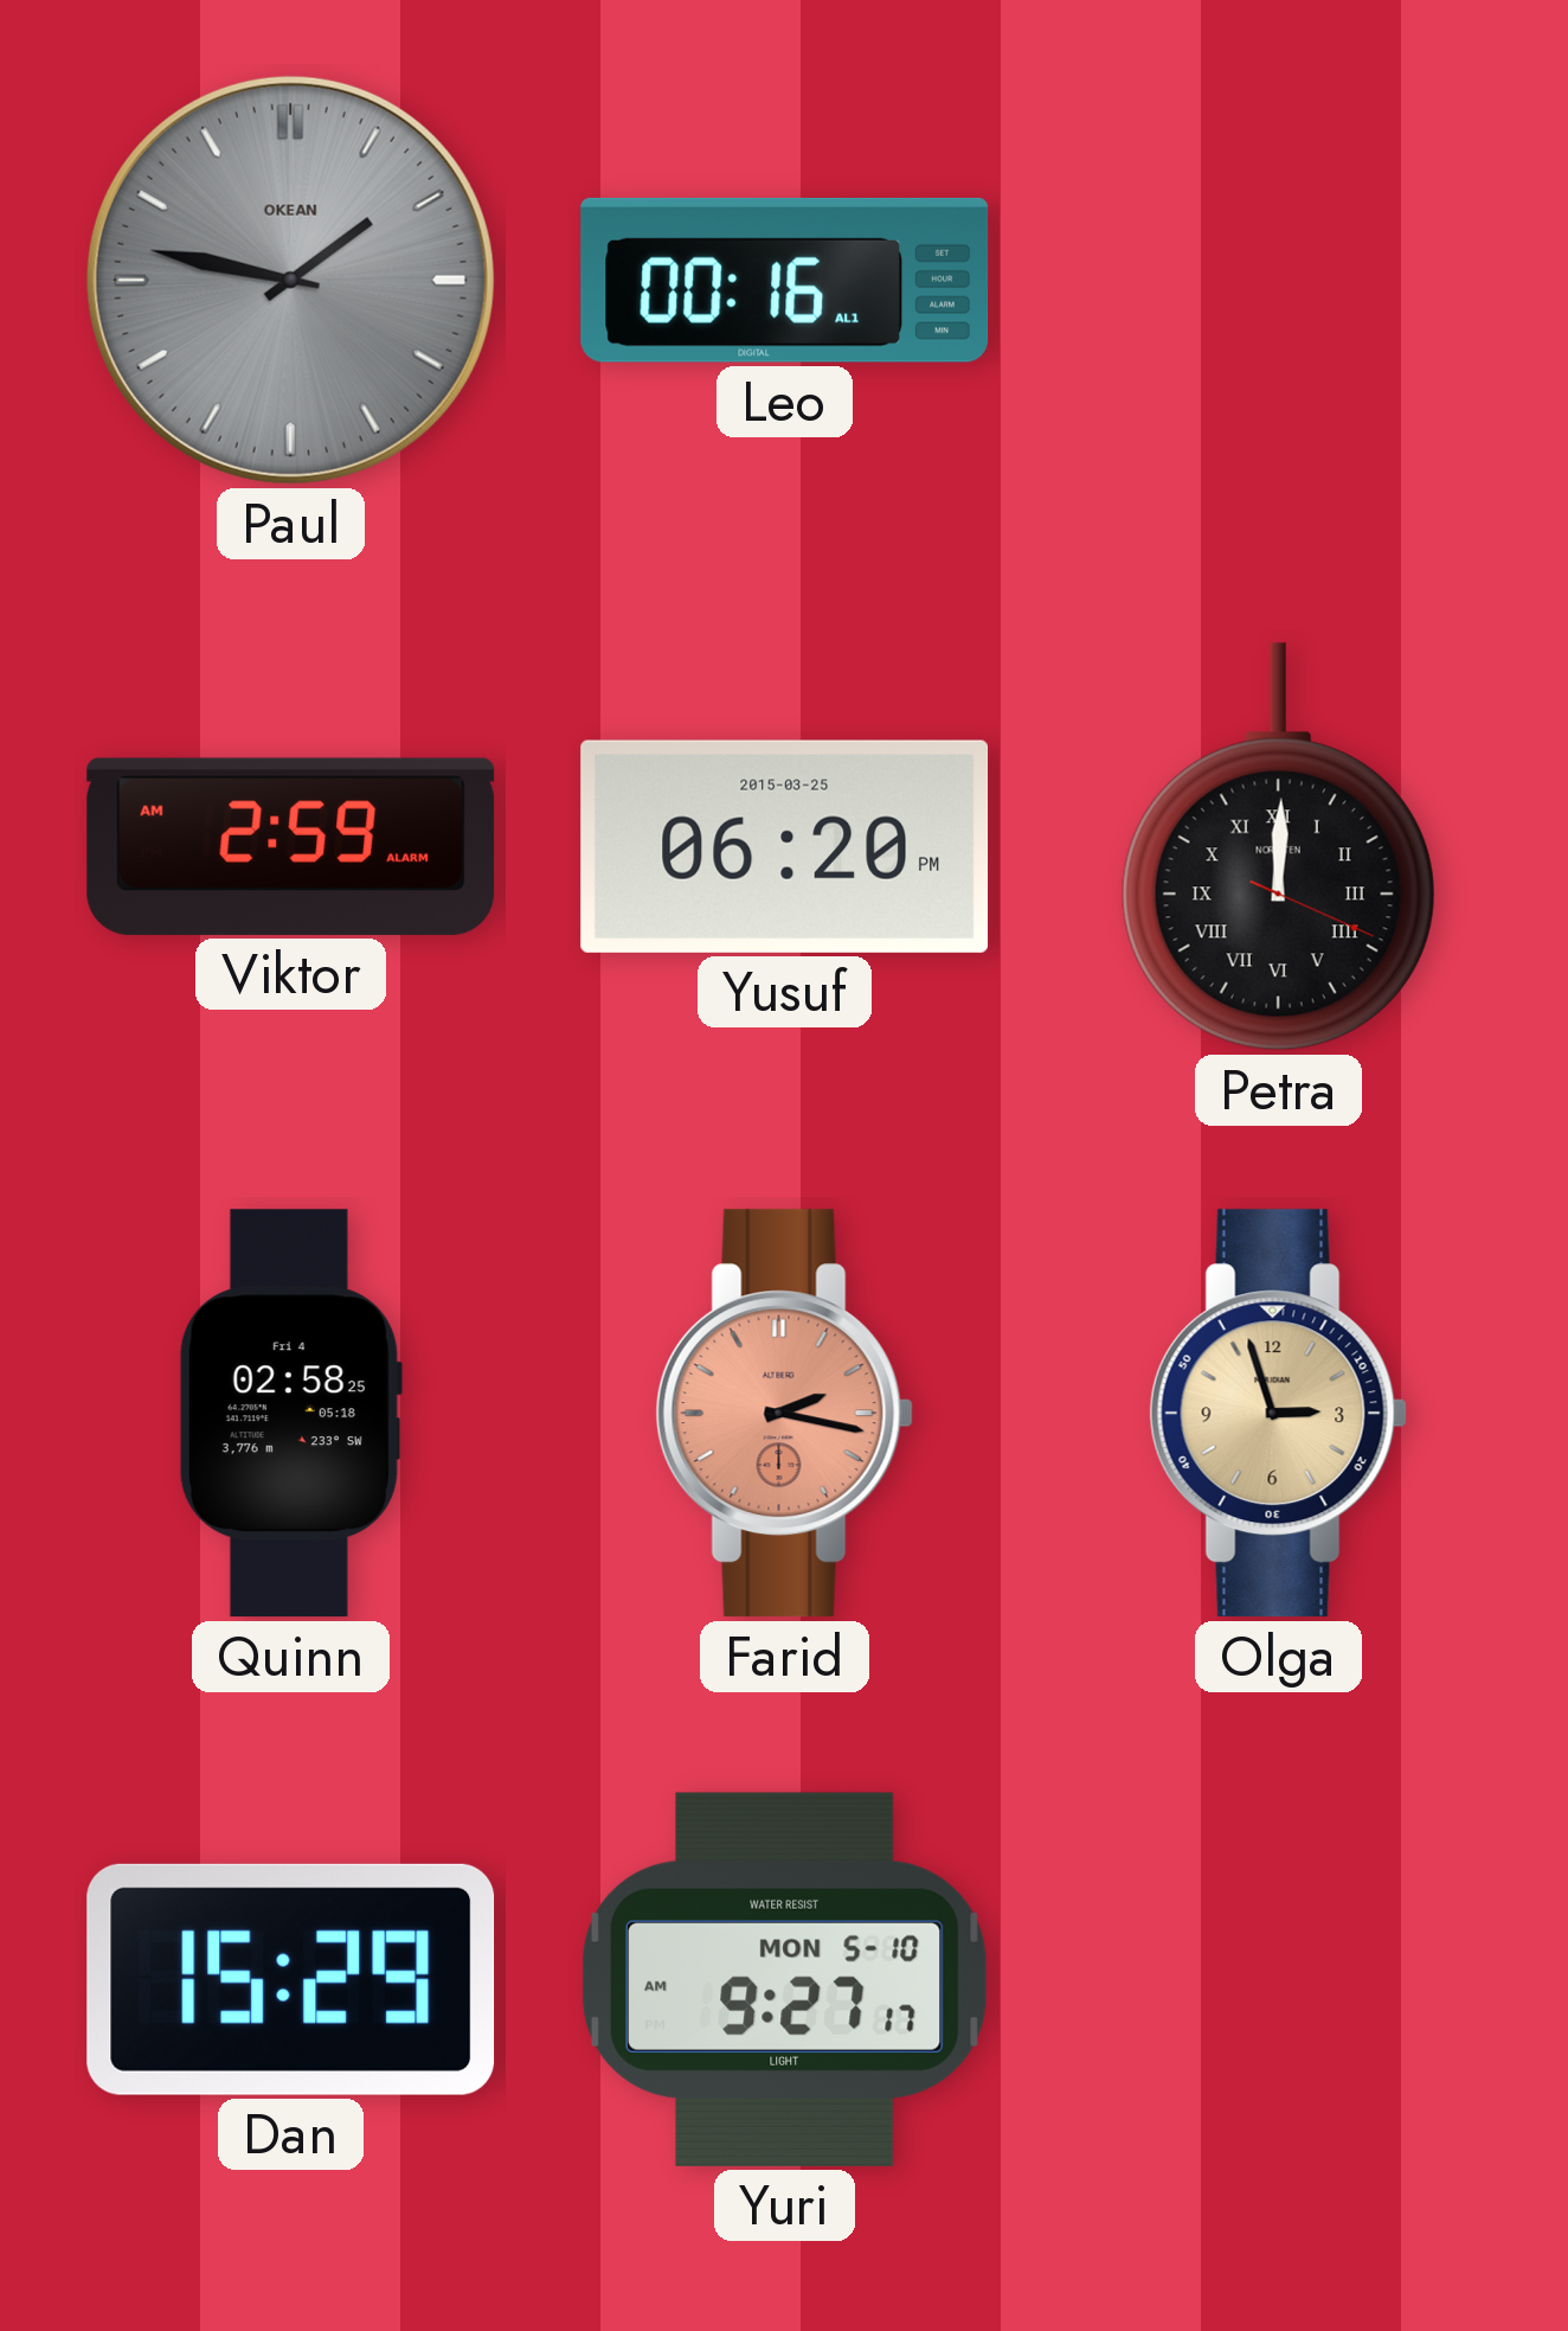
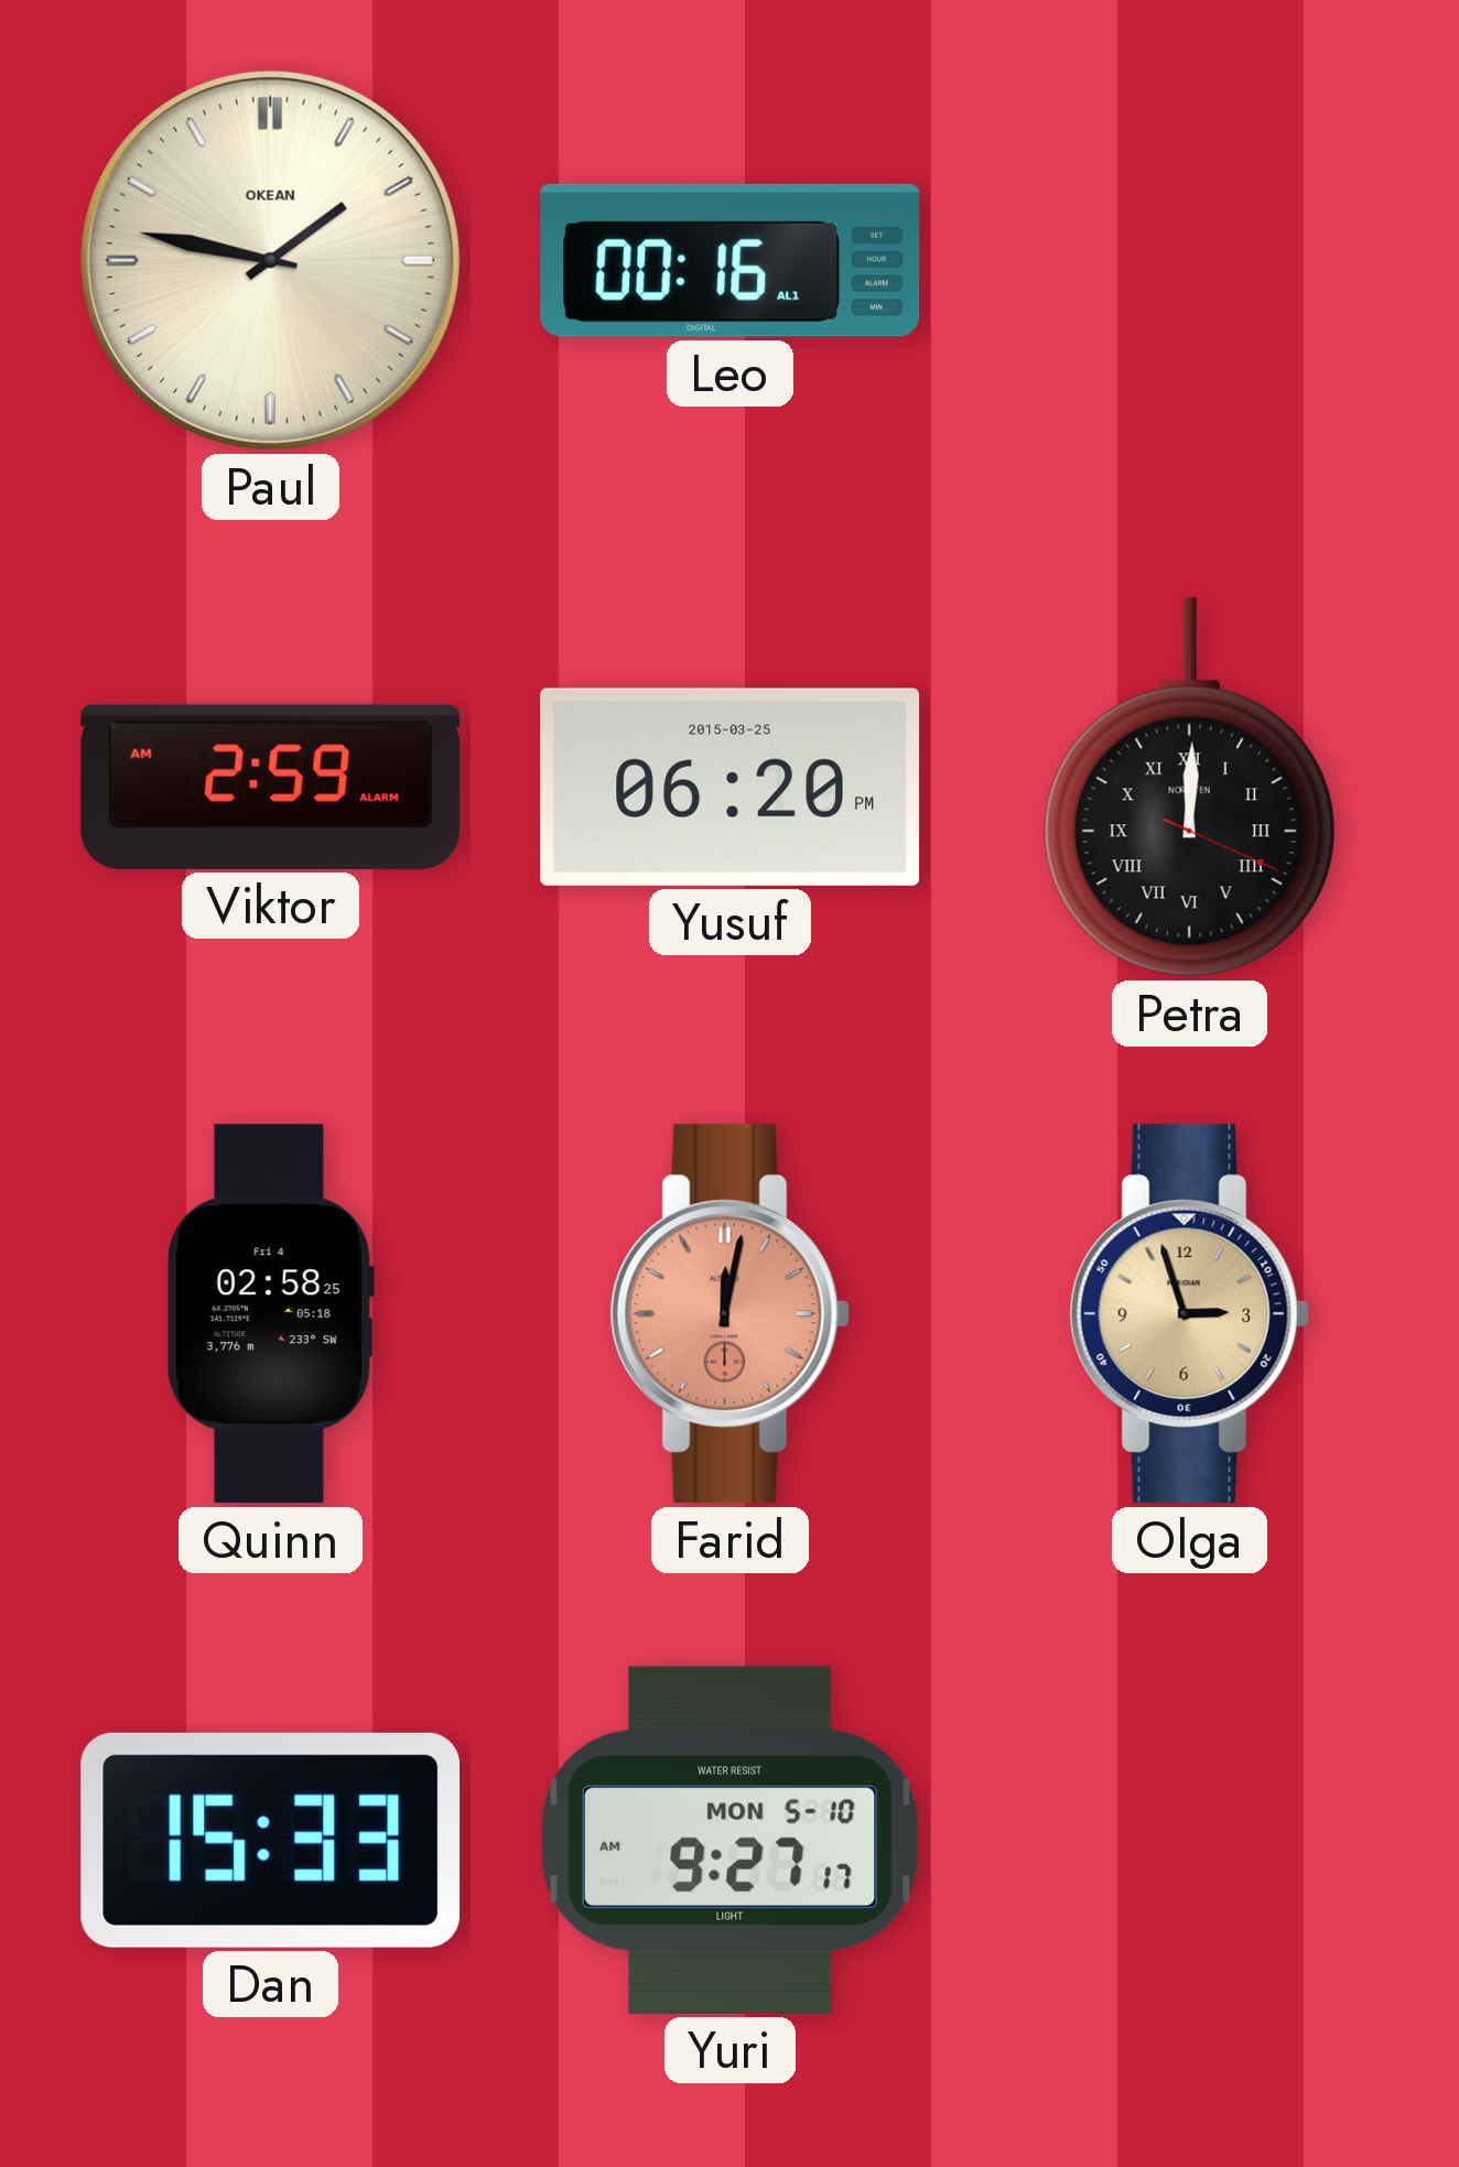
Paul dial: grey -> cream
Farid: 2:17 -> 12:02
Dan: 15:29 -> 15:33
